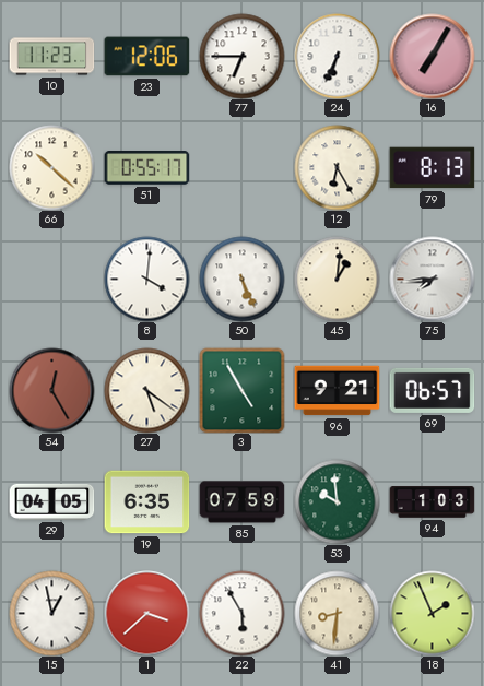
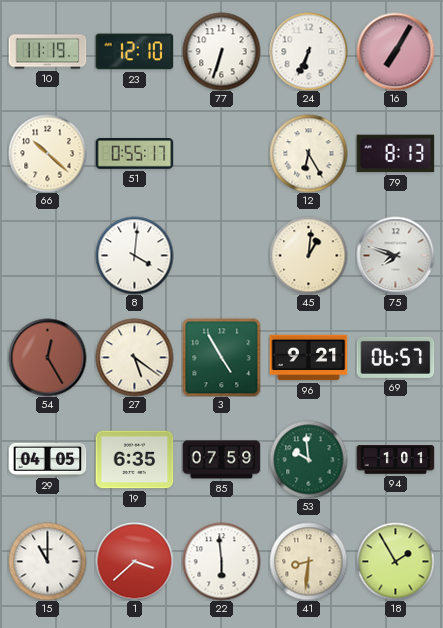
10: 11:23 -> 11:19
23: 12:06 -> 12:10
77: 6:45 -> 6:33
50: 5:26 -> none
75: 7:44 -> 7:48
94: 1:03 -> 1:01
15: 12:58 -> 11:00
22: 5:55 -> 5:59
18: 1:56 -> 1:55
